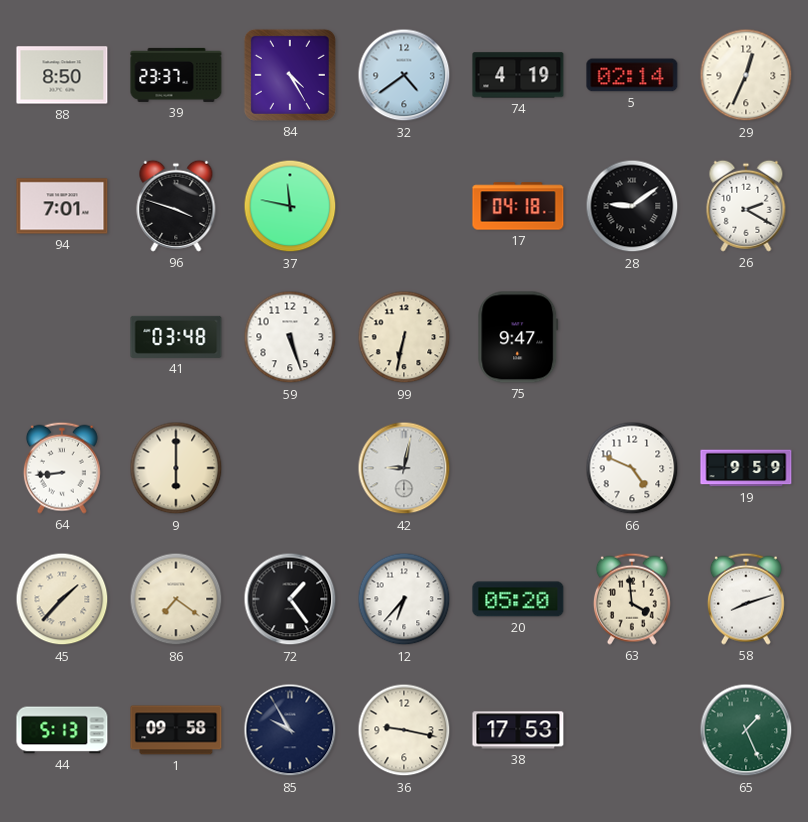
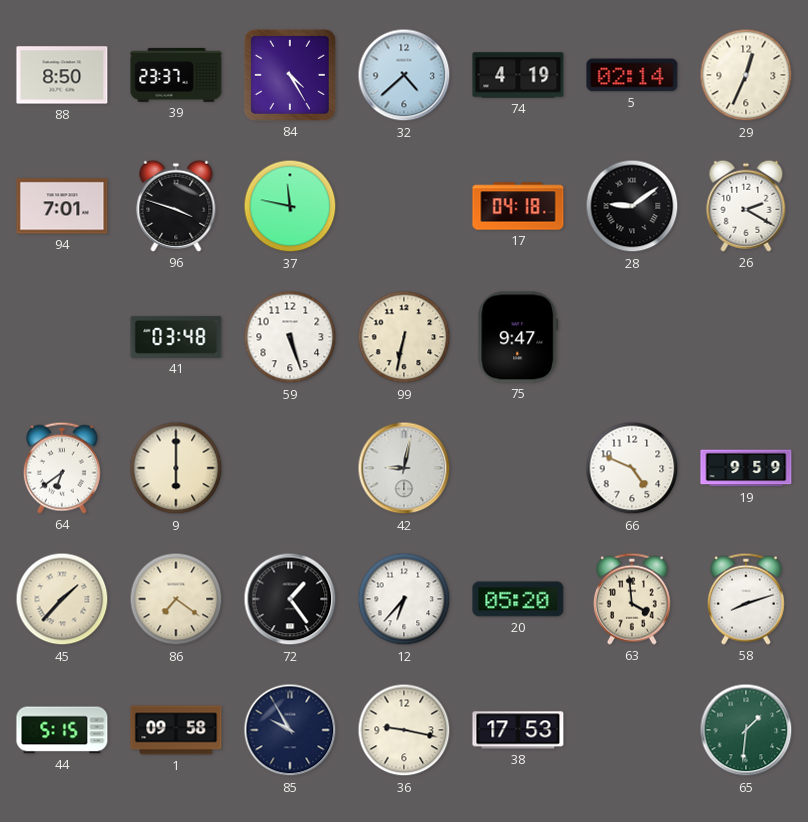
32: 4:39 -> 4:38
64: 8:44 -> 6:39
44: 5:13 -> 5:15
65: 1:26 -> 1:31
